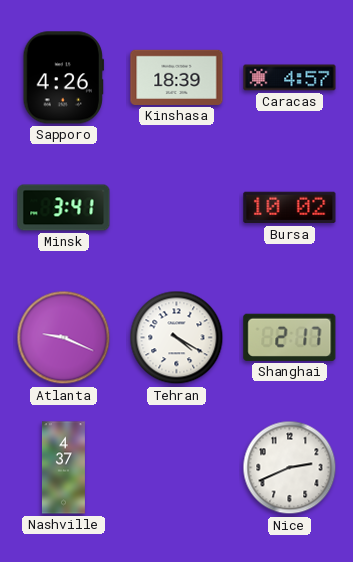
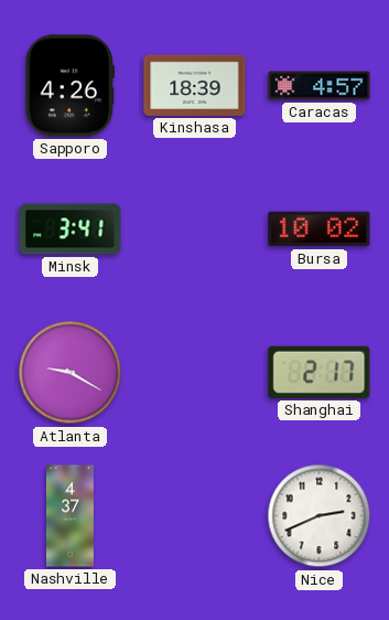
Atlanta: 9:19 -> 9:20
Tehran: 4:20 -> none
